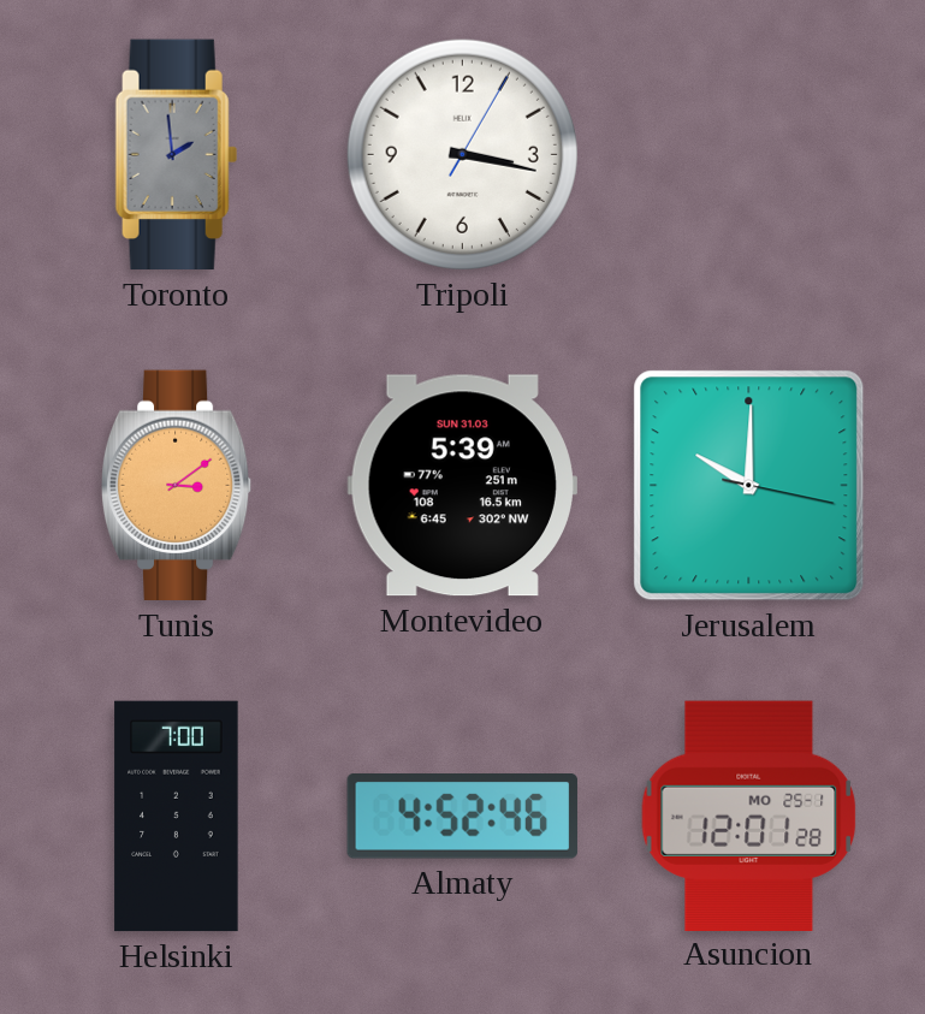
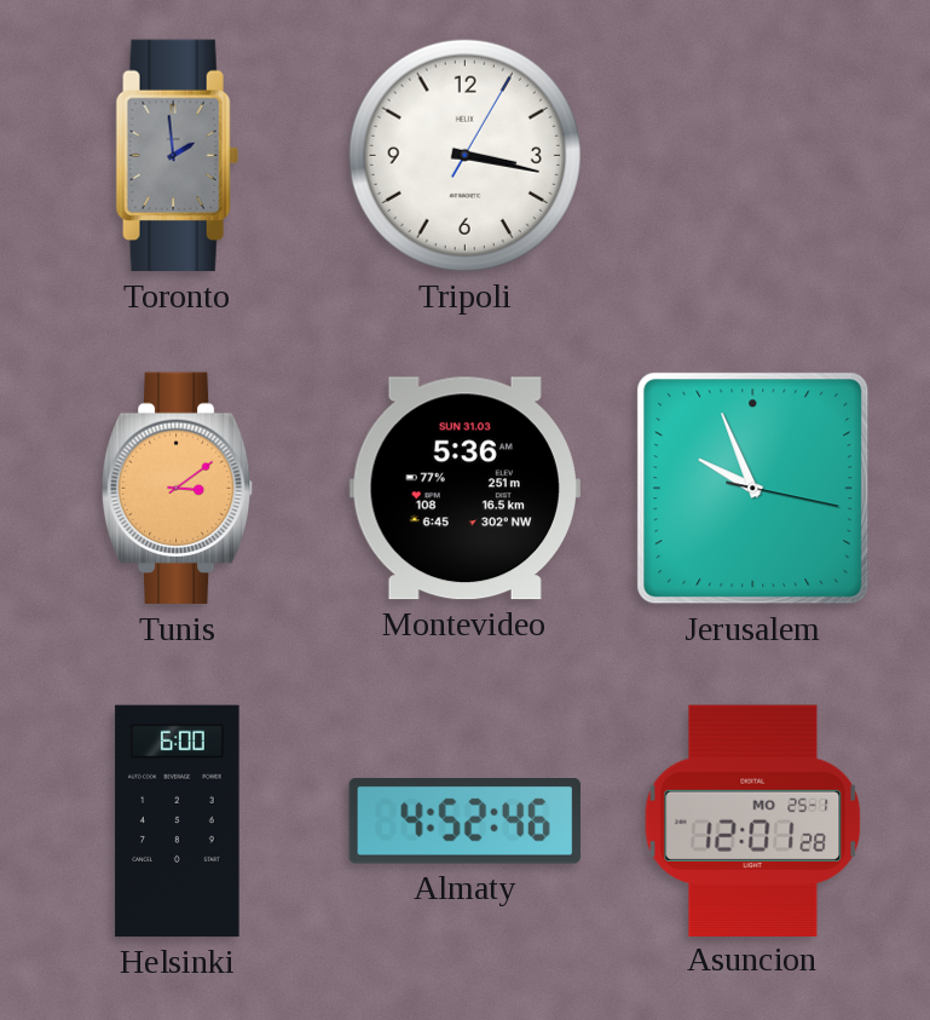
Montevideo: 5:39 -> 5:36
Jerusalem: 10:00 -> 9:56
Helsinki: 7:00 -> 6:00
